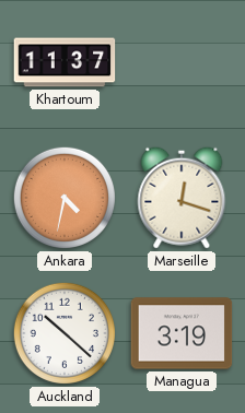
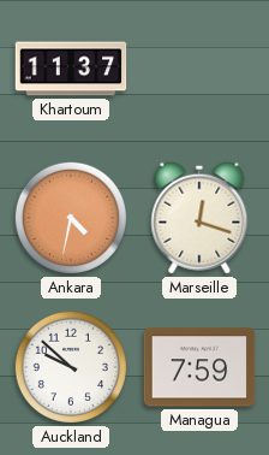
Auckland: 10:22 -> 9:52
Managua: 3:19 -> 7:59
